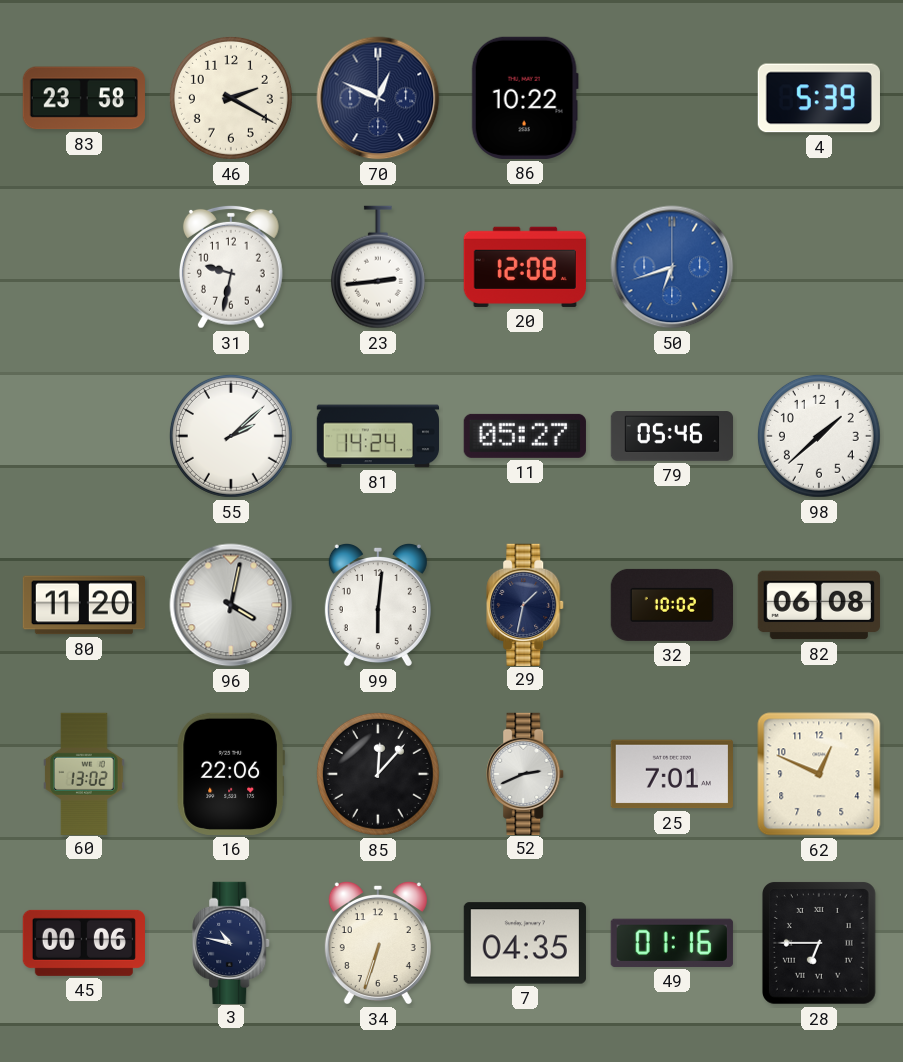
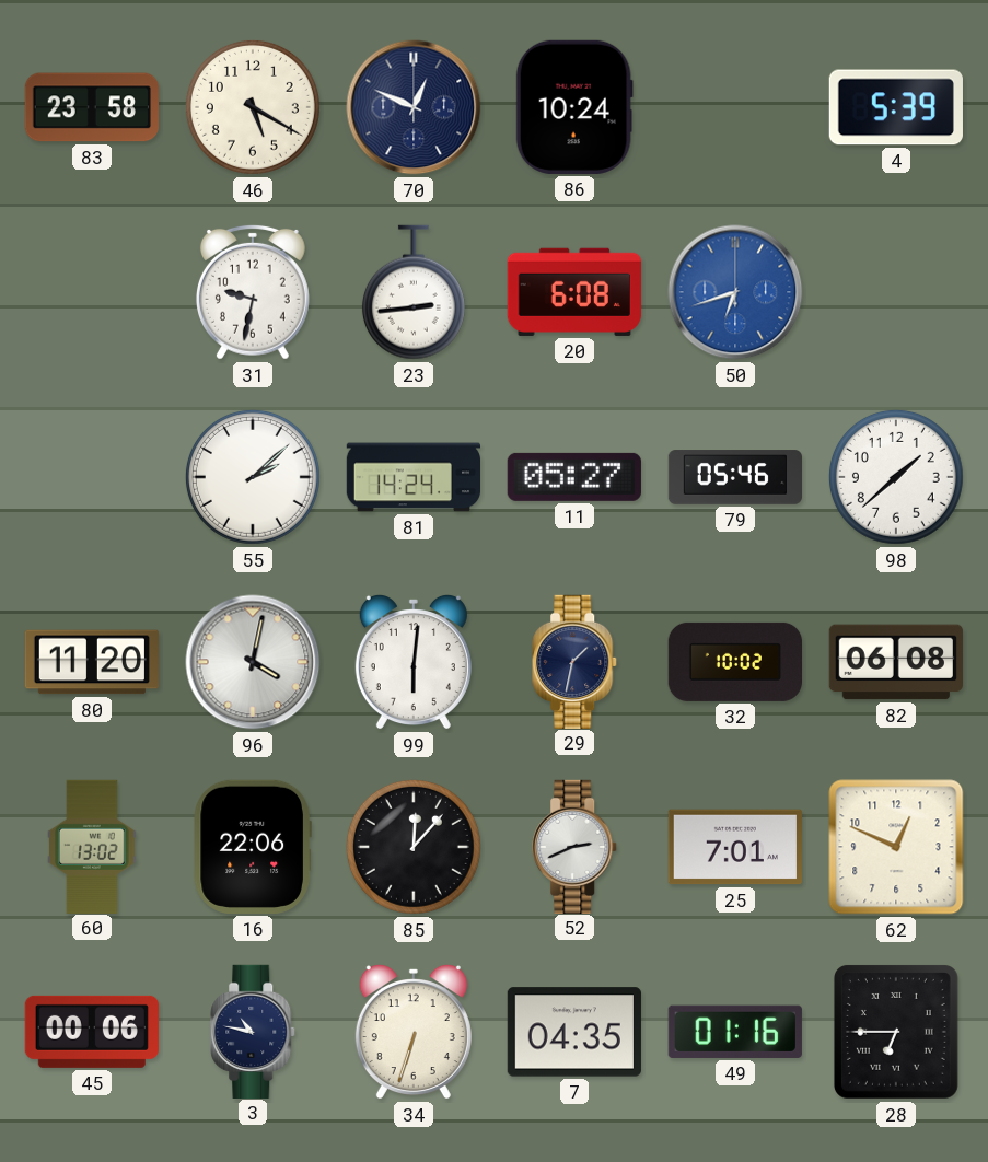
46: 2:20 -> 5:20
86: 10:22 -> 10:24
20: 12:08 -> 6:08
